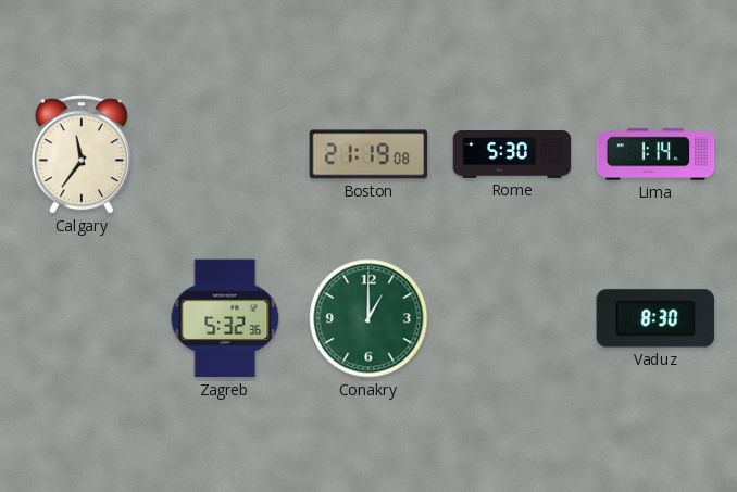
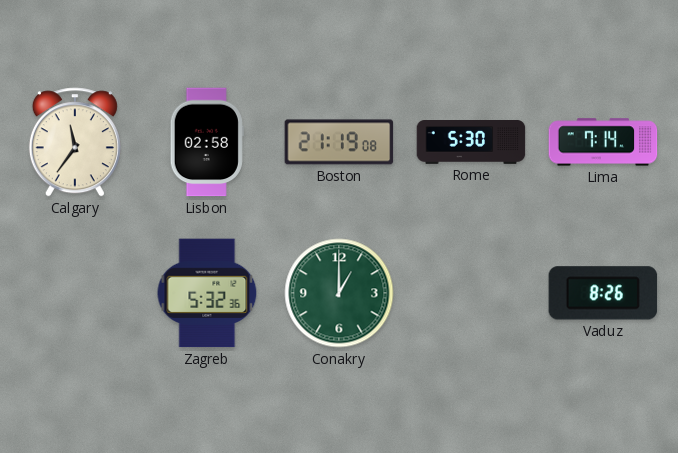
Lisbon: none -> 02:58
Lima: 1:14 -> 7:14
Vaduz: 8:30 -> 8:26
